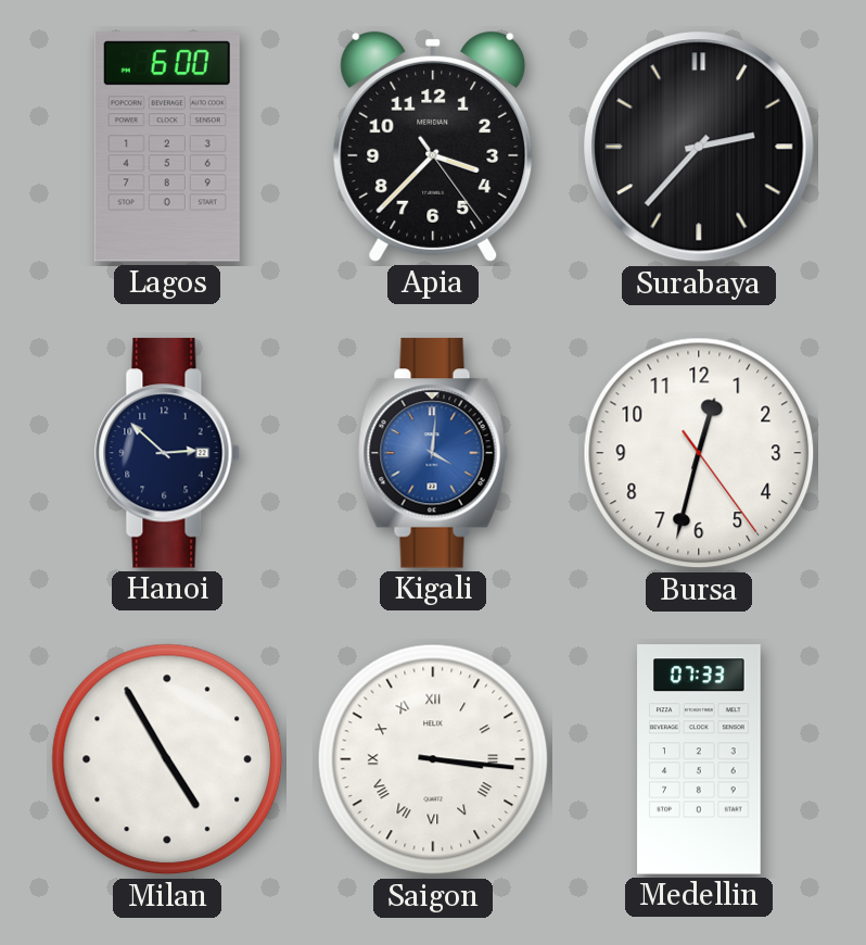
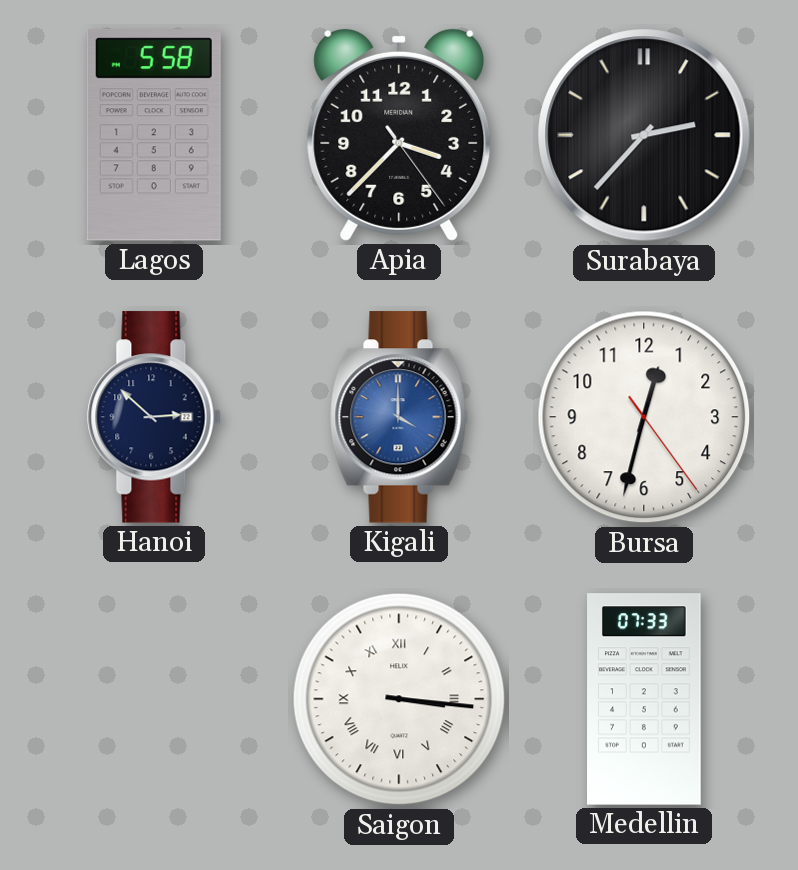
Lagos: 6:00 -> 5:58
Kigali: 4:01 -> 4:00
Milan: 4:55 -> none
